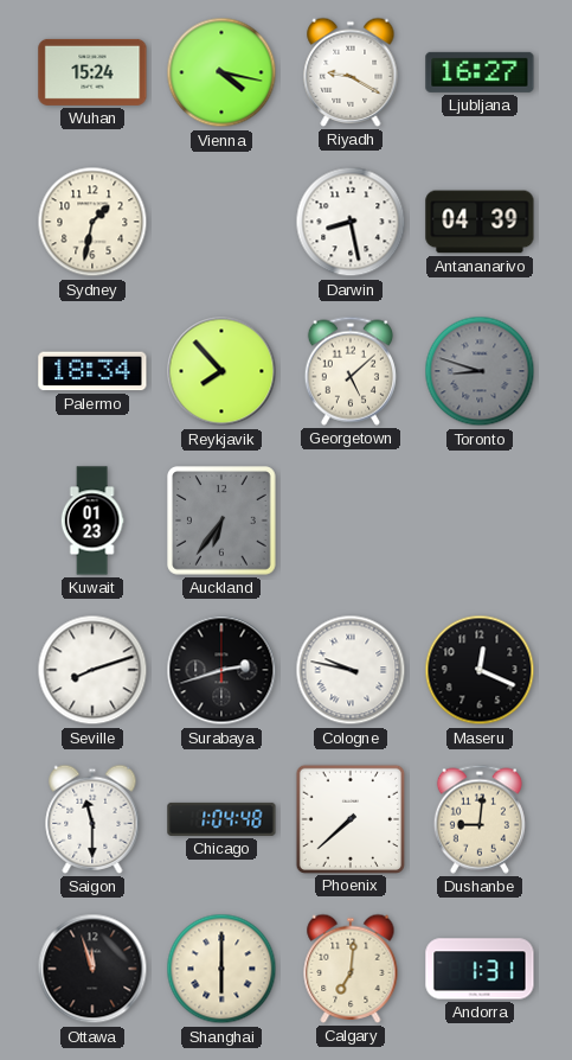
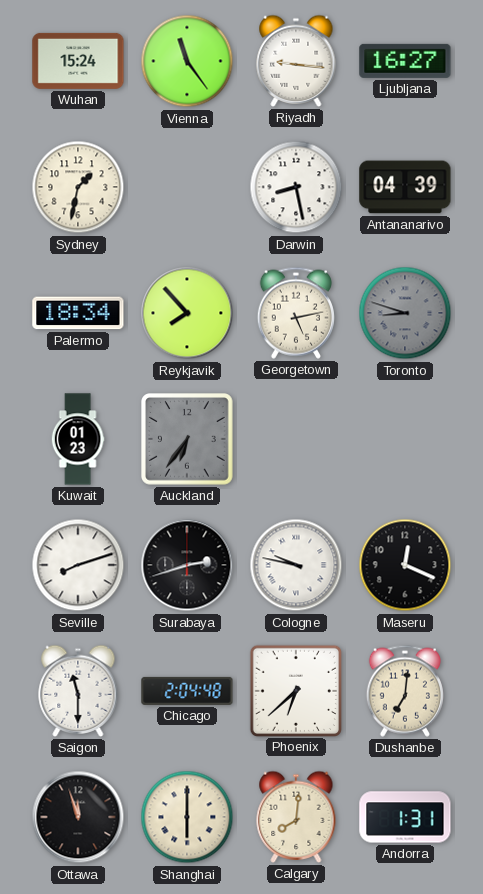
Vienna: 4:17 -> 11:24
Riyadh: 9:20 -> 9:16
Georgetown: 5:08 -> 5:13
Chicago: 1:04 -> 2:04
Phoenix: 7:38 -> 6:38
Dushanbe: 9:01 -> 7:01
Calgary: 7:01 -> 8:01
